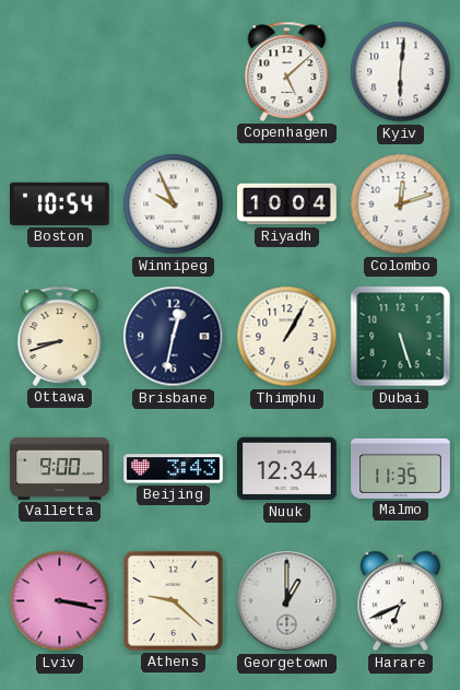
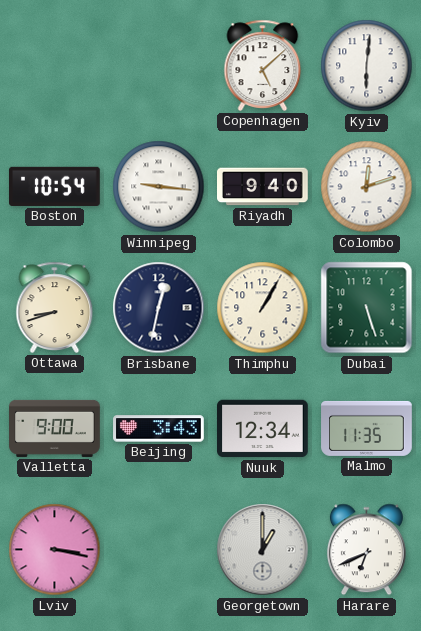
Winnipeg: 9:56 -> 9:16
Riyadh: 10:04 -> 9:40
Athens: 9:22 -> none
